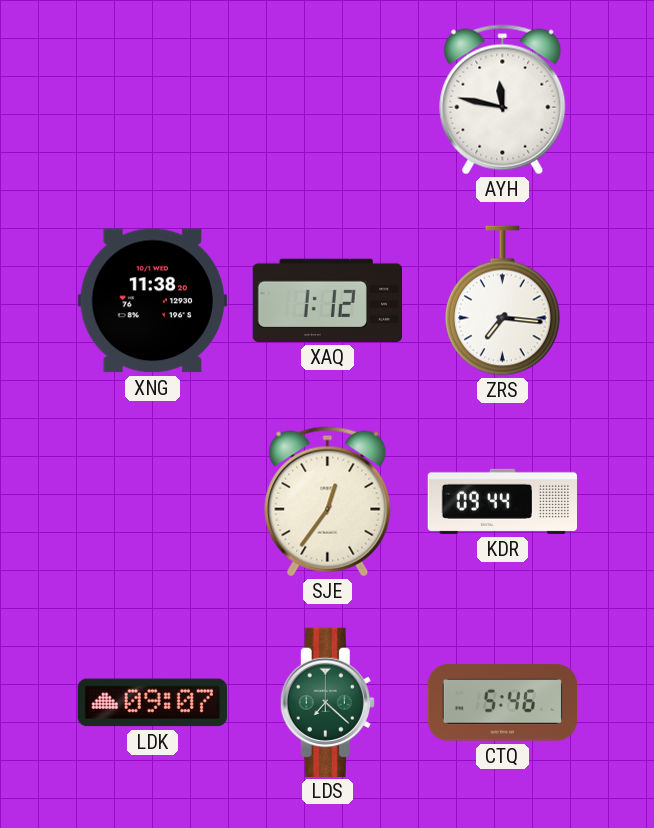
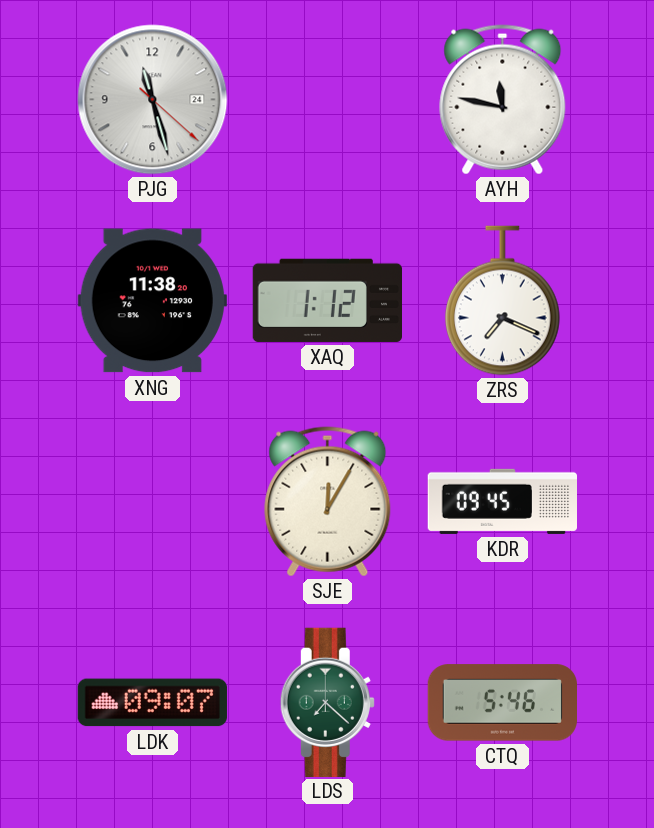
PJG: none -> 11:27
ZRS: 7:16 -> 7:19
SJE: 12:36 -> 12:05
KDR: 09:44 -> 09:45
